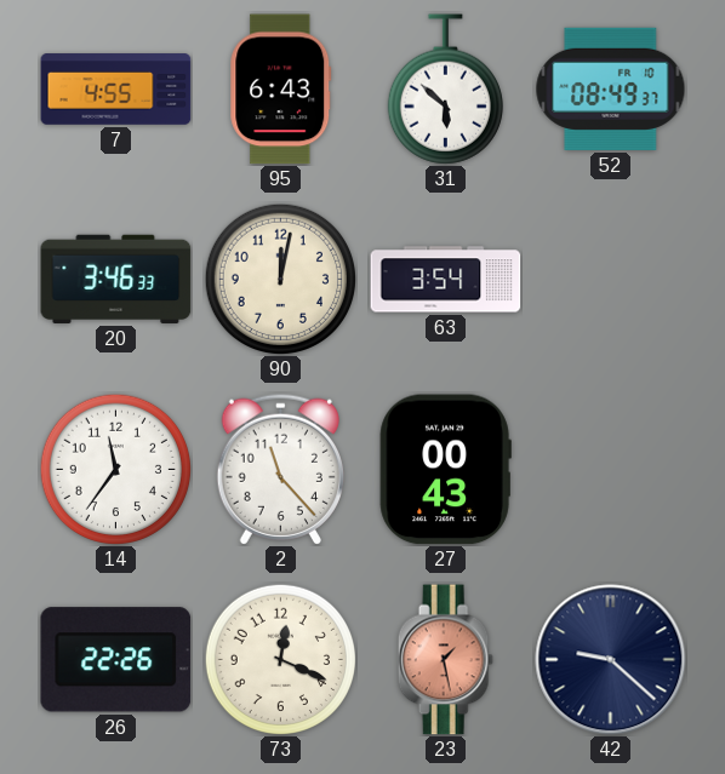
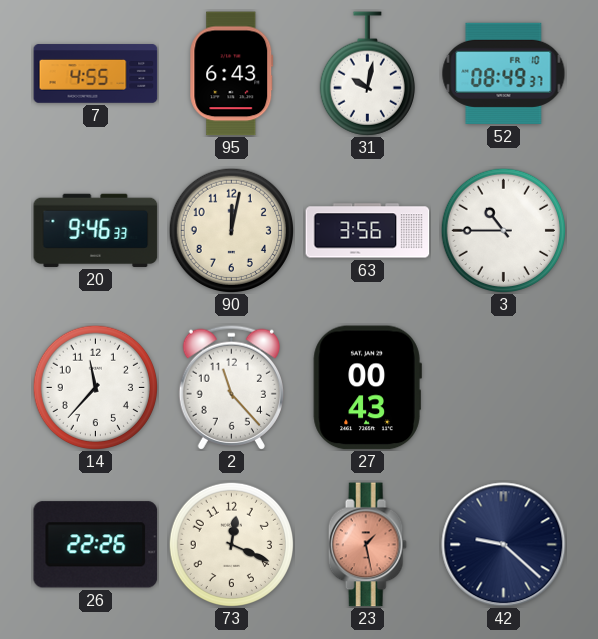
31: 5:52 -> 10:02
20: 3:46 -> 9:46
63: 3:54 -> 3:56
3: none -> 10:45
14: 11:36 -> 11:37
